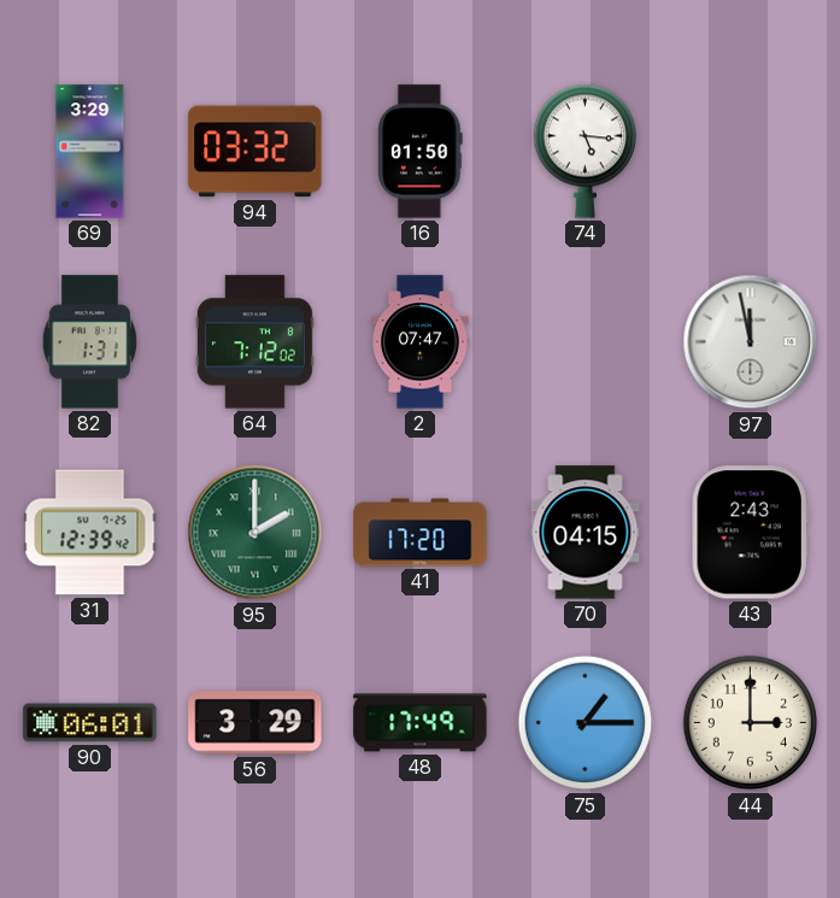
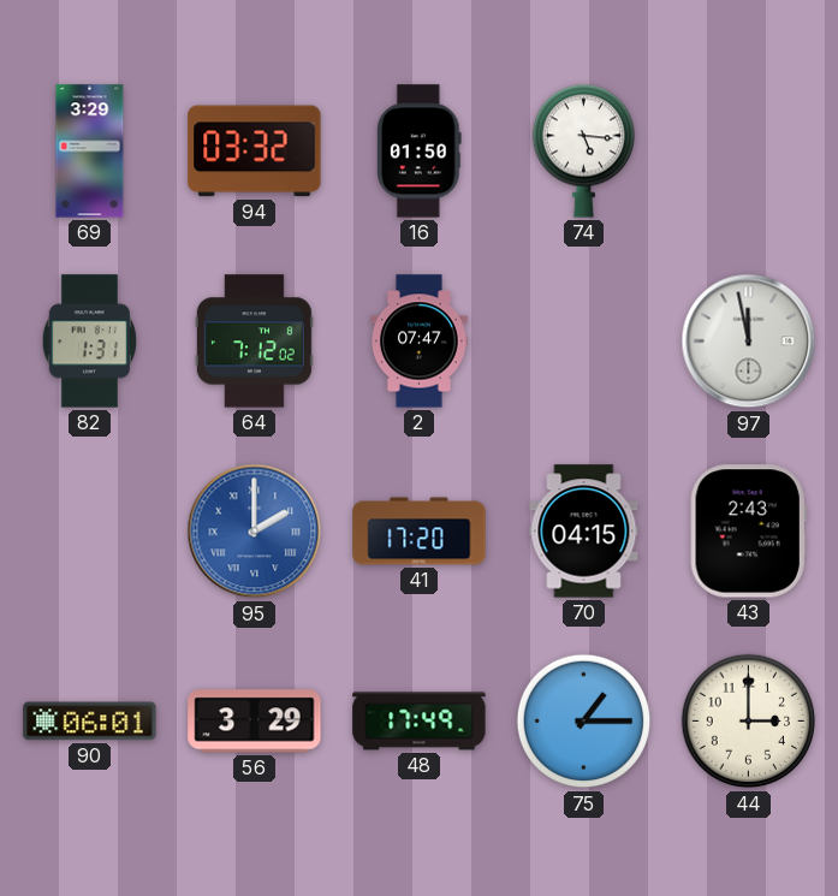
31: 12:39 -> none
95 dial: green -> blue
